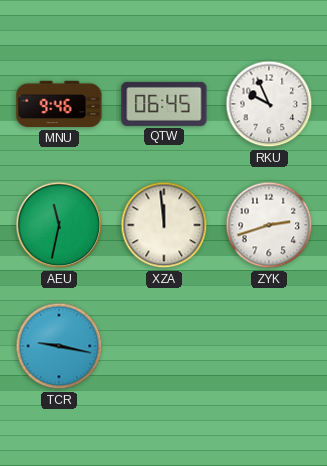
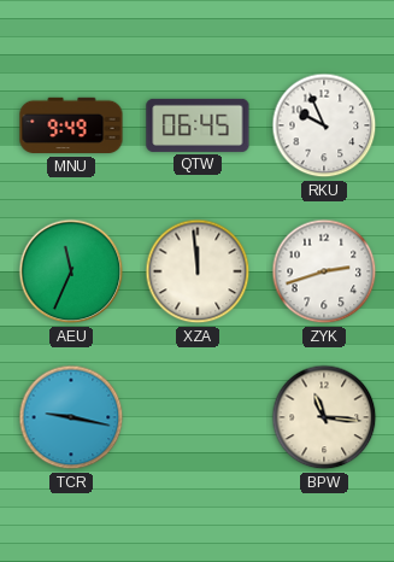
MNU: 9:46 -> 9:49
AEU: 11:32 -> 11:34
BPW: none -> 11:16
